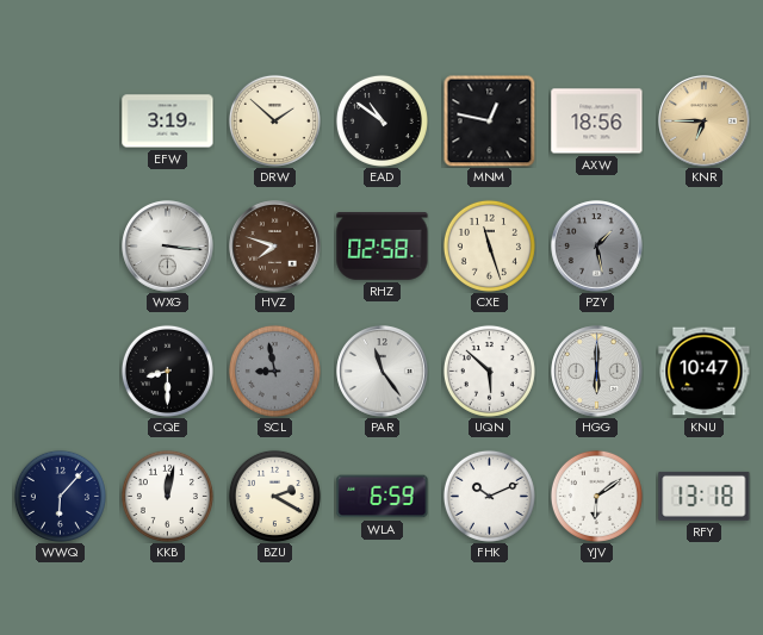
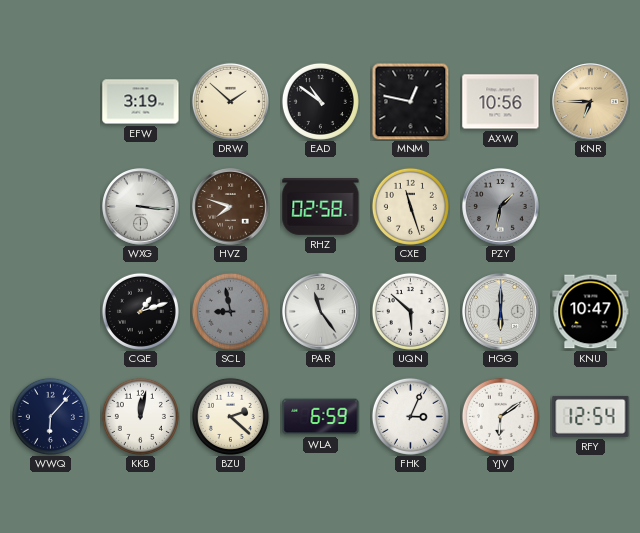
AXW: 18:56 -> 10:56
PZY: 1:28 -> 1:32
CQE: 8:30 -> 1:12
BZU: 2:20 -> 2:22
FHK: 10:11 -> 3:04
RFY: 13:18 -> 12:54
